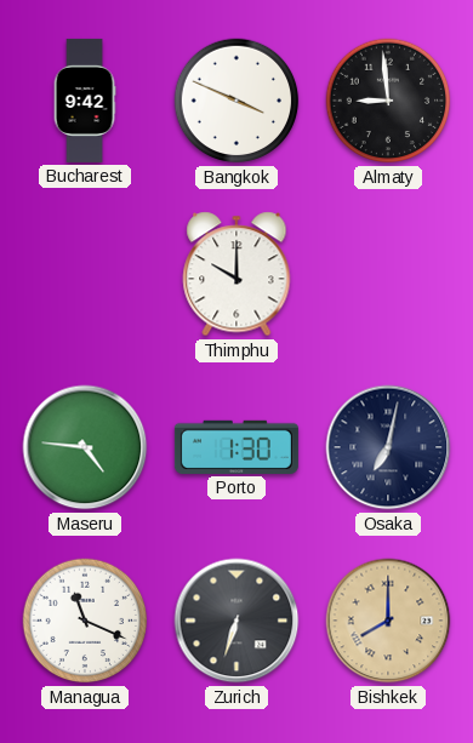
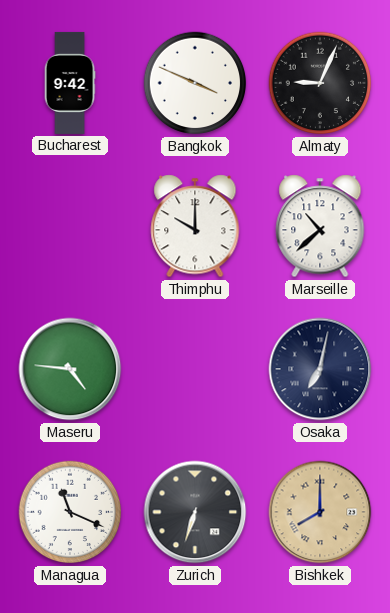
Almaty: 8:59 -> 9:04
Marseille: none -> 10:38
Porto: 1:30 -> none
